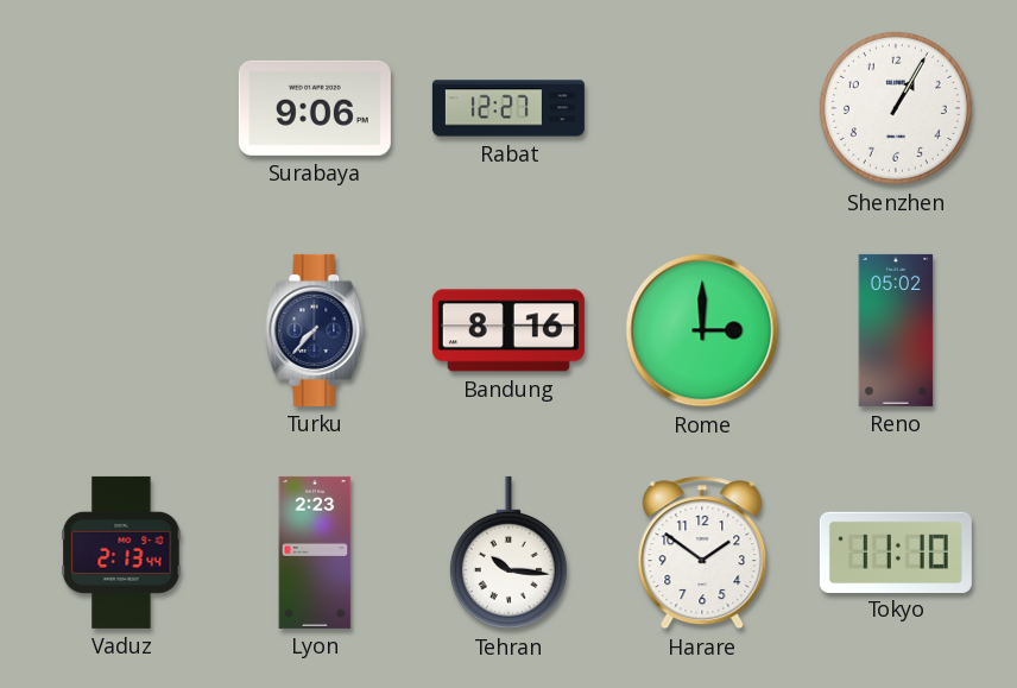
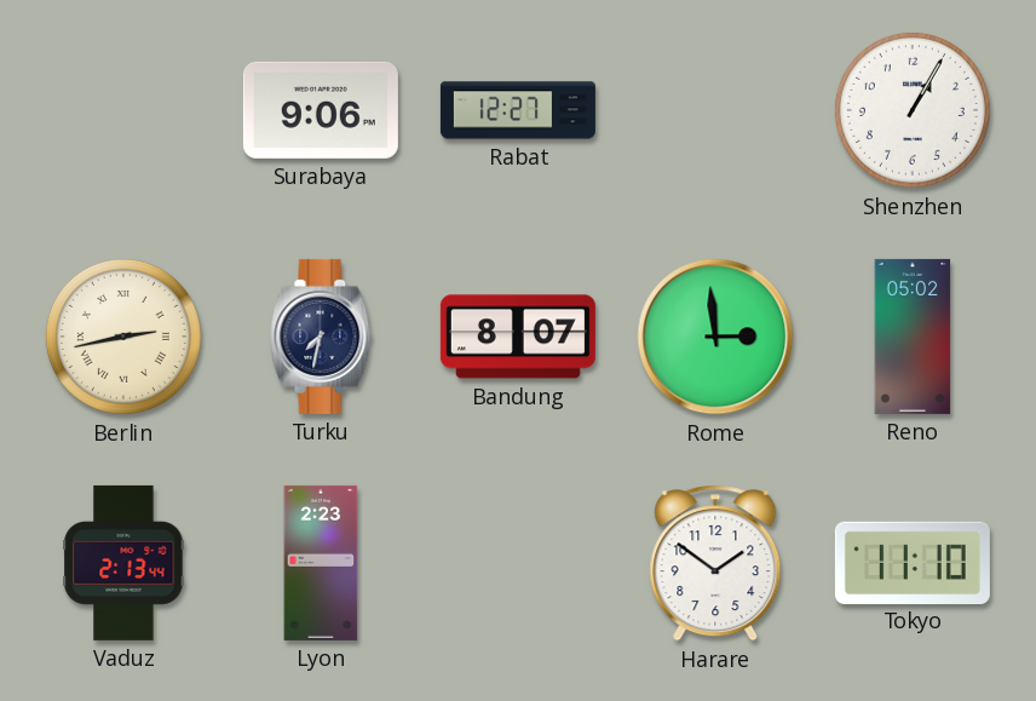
Berlin: none -> 2:43
Turku: 7:37 -> 7:32
Bandung: 8:16 -> 8:07
Rome: 3:00 -> 2:59
Tehran: 10:16 -> none
